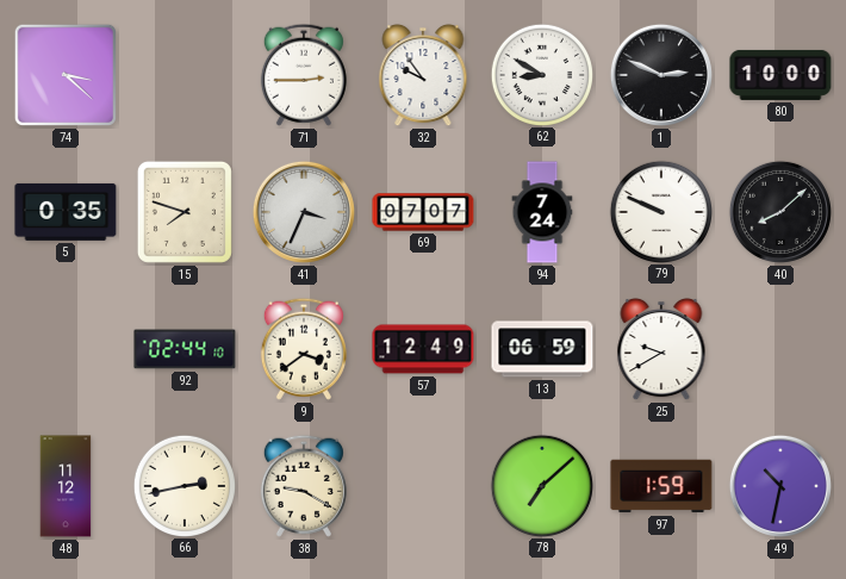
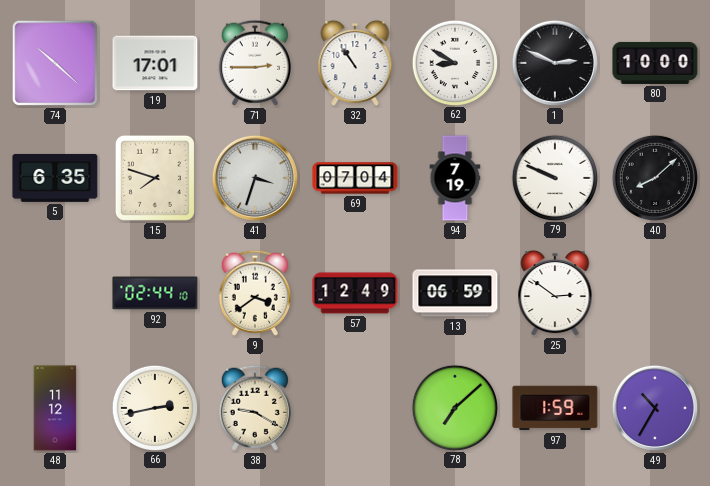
74: 3:22 -> 10:22
19: none -> 17:01
32: 9:54 -> 10:54
5: 0:35 -> 6:35
41: 3:34 -> 3:33
69: 07:07 -> 07:04
94: 7:24 -> 7:19
25: 9:40 -> 2:51
49: 10:32 -> 10:35
